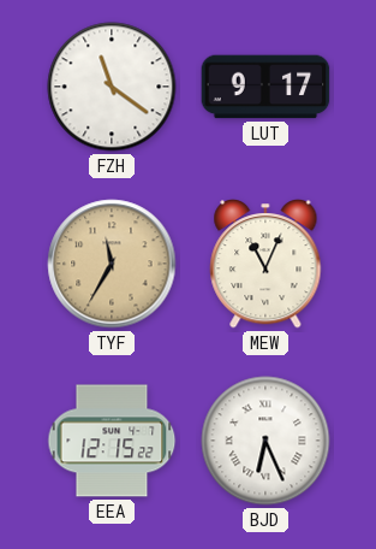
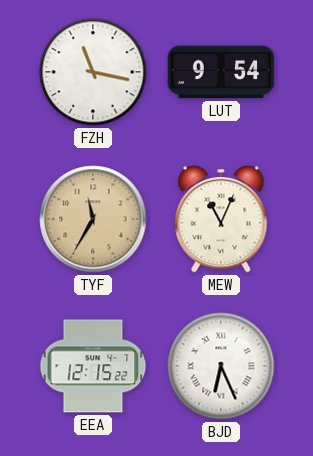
FZH: 11:21 -> 11:17
LUT: 9:17 -> 9:54
